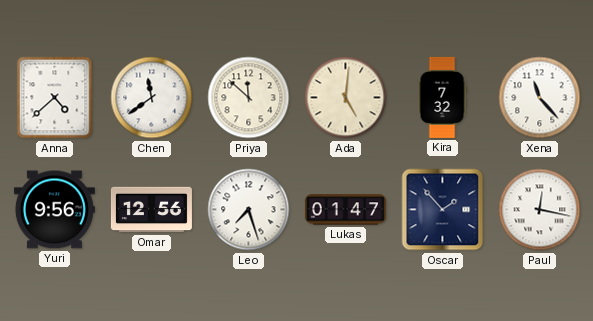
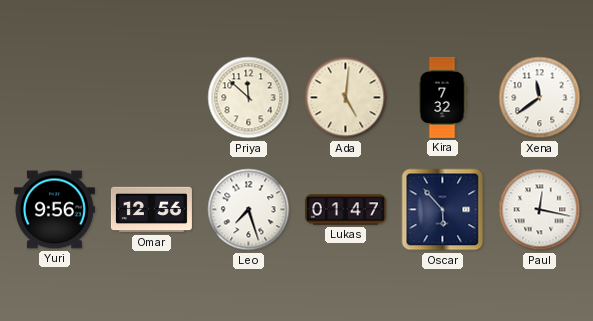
Anna: 4:38 -> none
Chen: 11:39 -> none
Xena: 11:23 -> 11:39
Oscar: 1:53 -> 5:53
